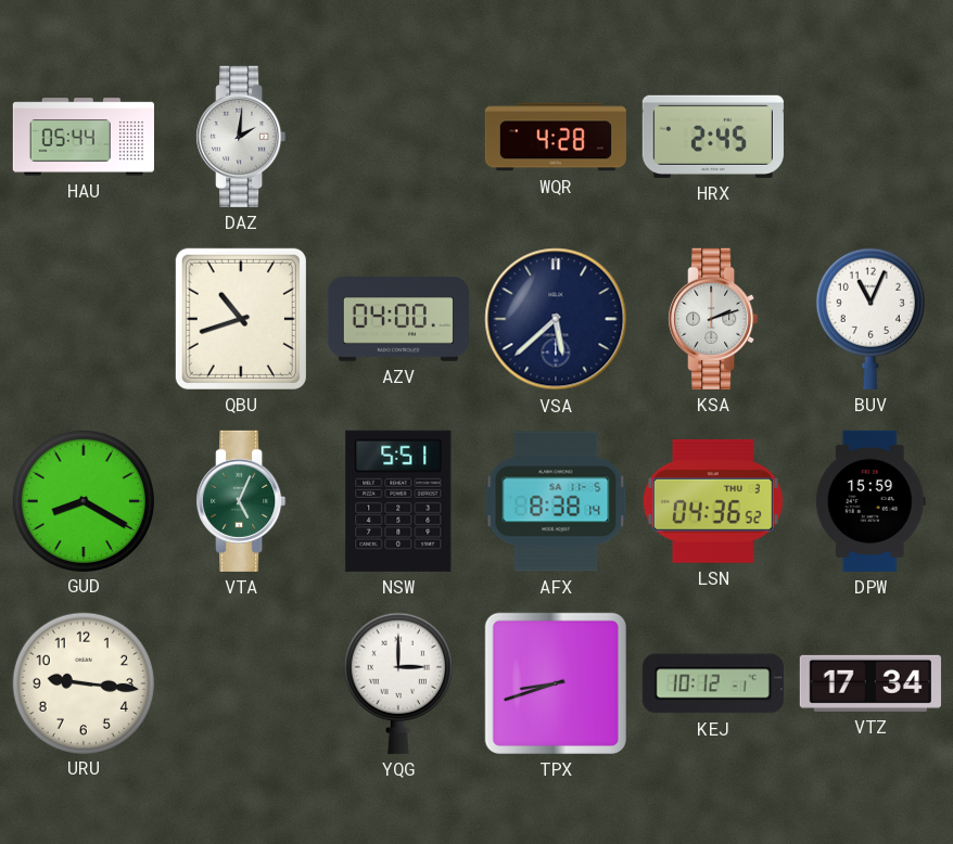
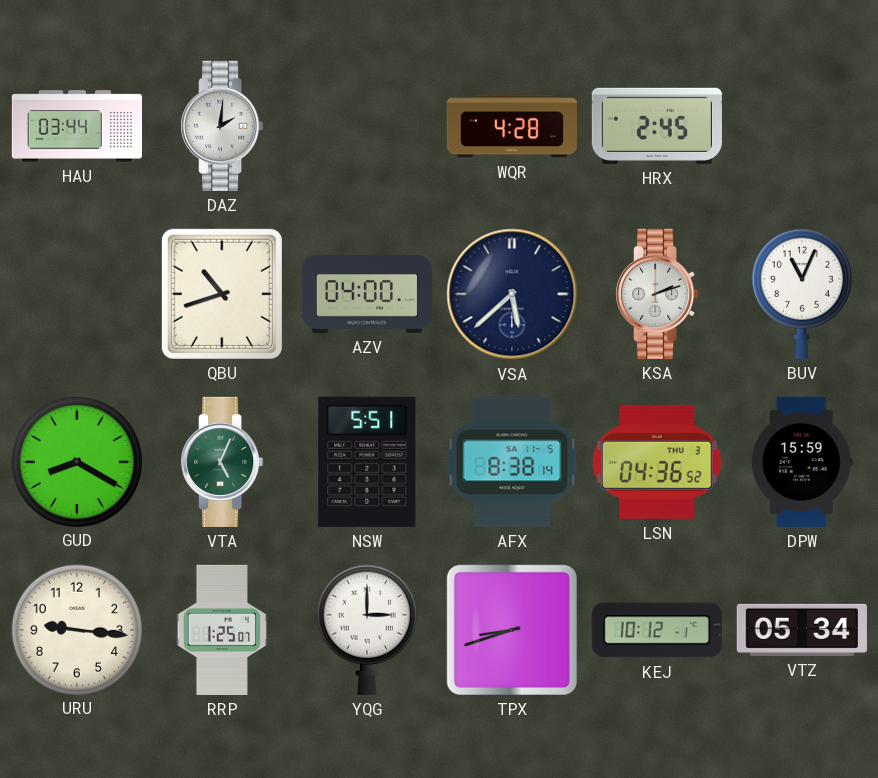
HAU: 05:44 -> 03:44
RRP: none -> 1:25
VTZ: 17:34 -> 05:34
